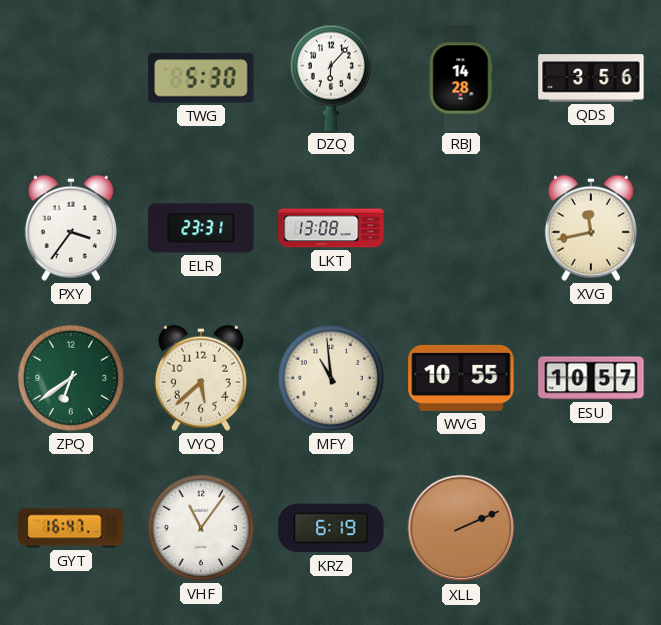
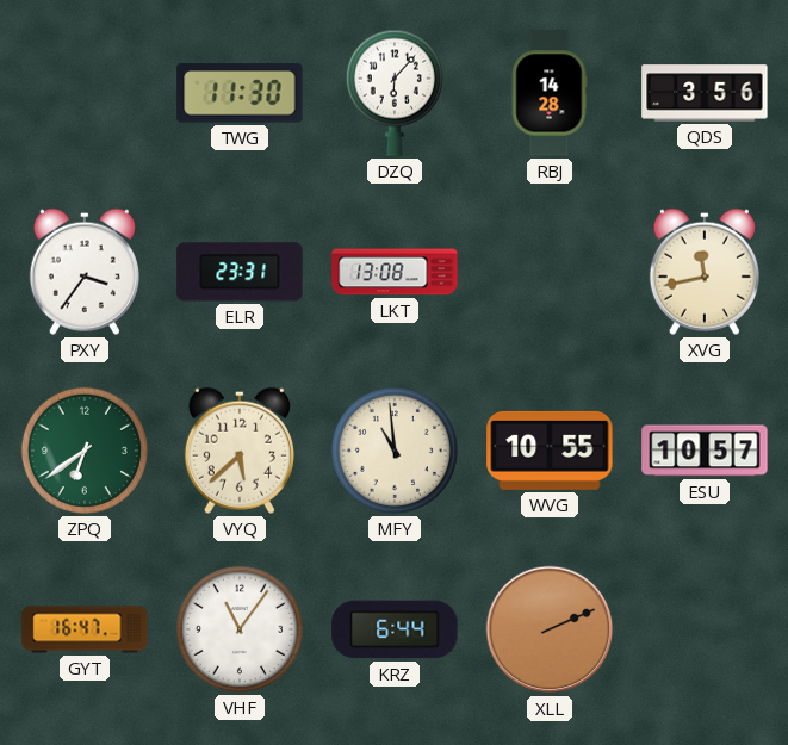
TWG: 5:30 -> 11:30
KRZ: 6:19 -> 6:44
